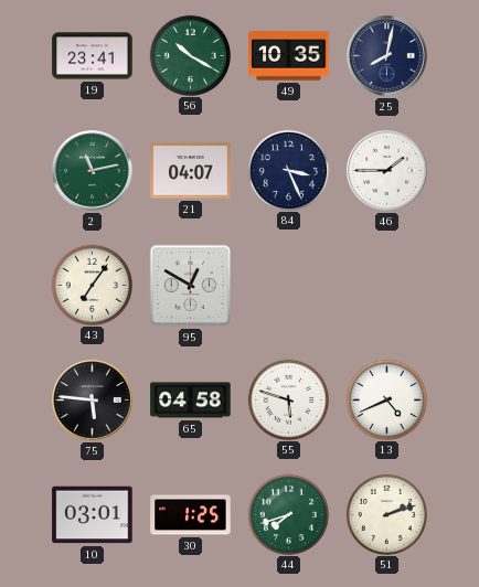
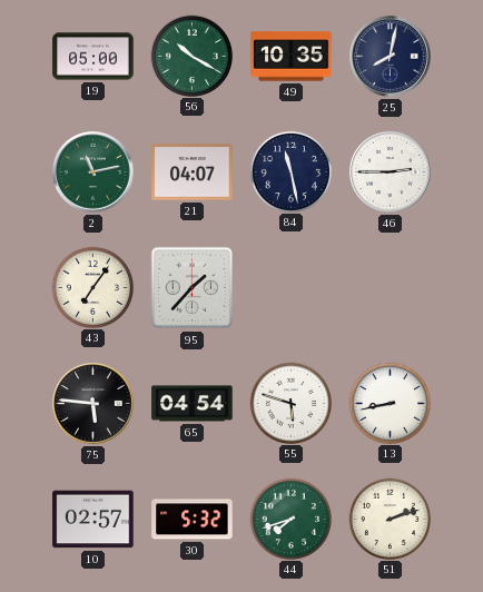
19: 23:41 -> 05:00
84: 3:26 -> 11:28
46: 1:45 -> 2:45
95: 12:50 -> 1:37
65: 04:58 -> 04:54
13: 4:41 -> 8:43
10: 03:01 -> 02:57
30: 1:25 -> 5:32
